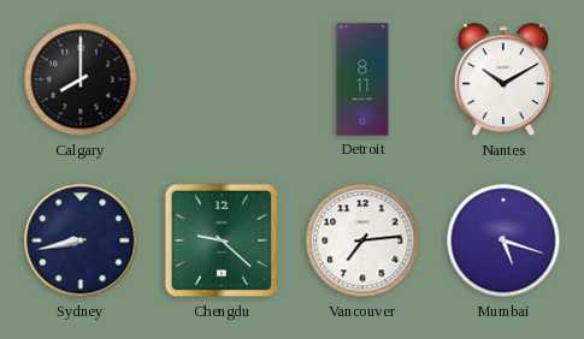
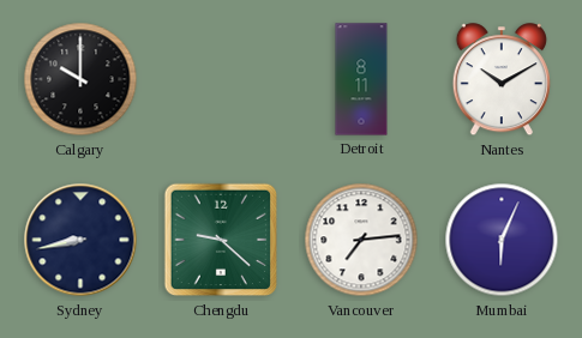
Calgary: 8:00 -> 10:00
Mumbai: 5:18 -> 6:04
